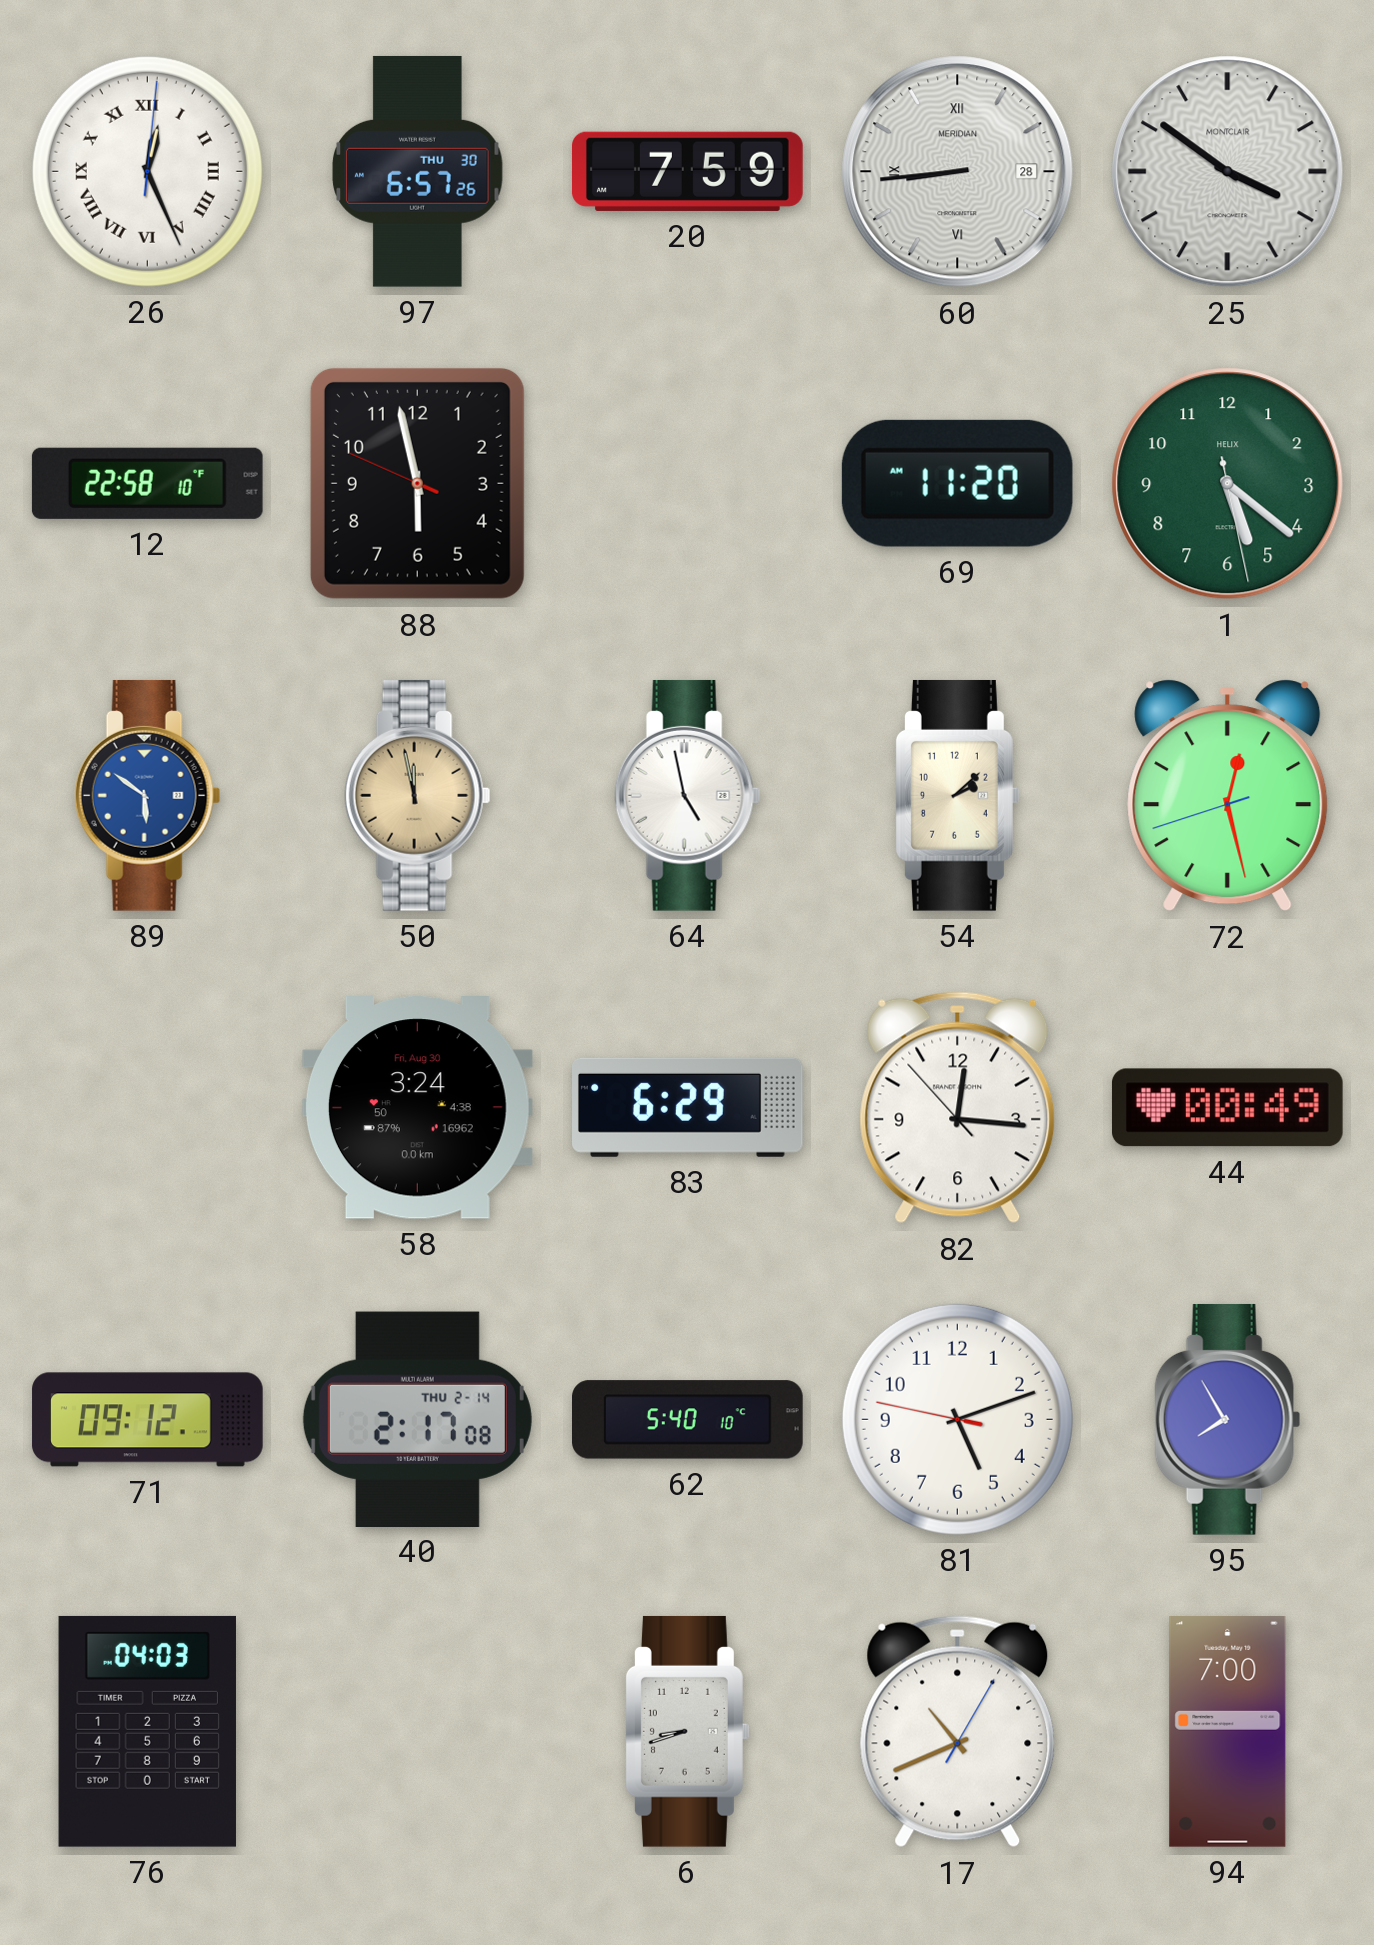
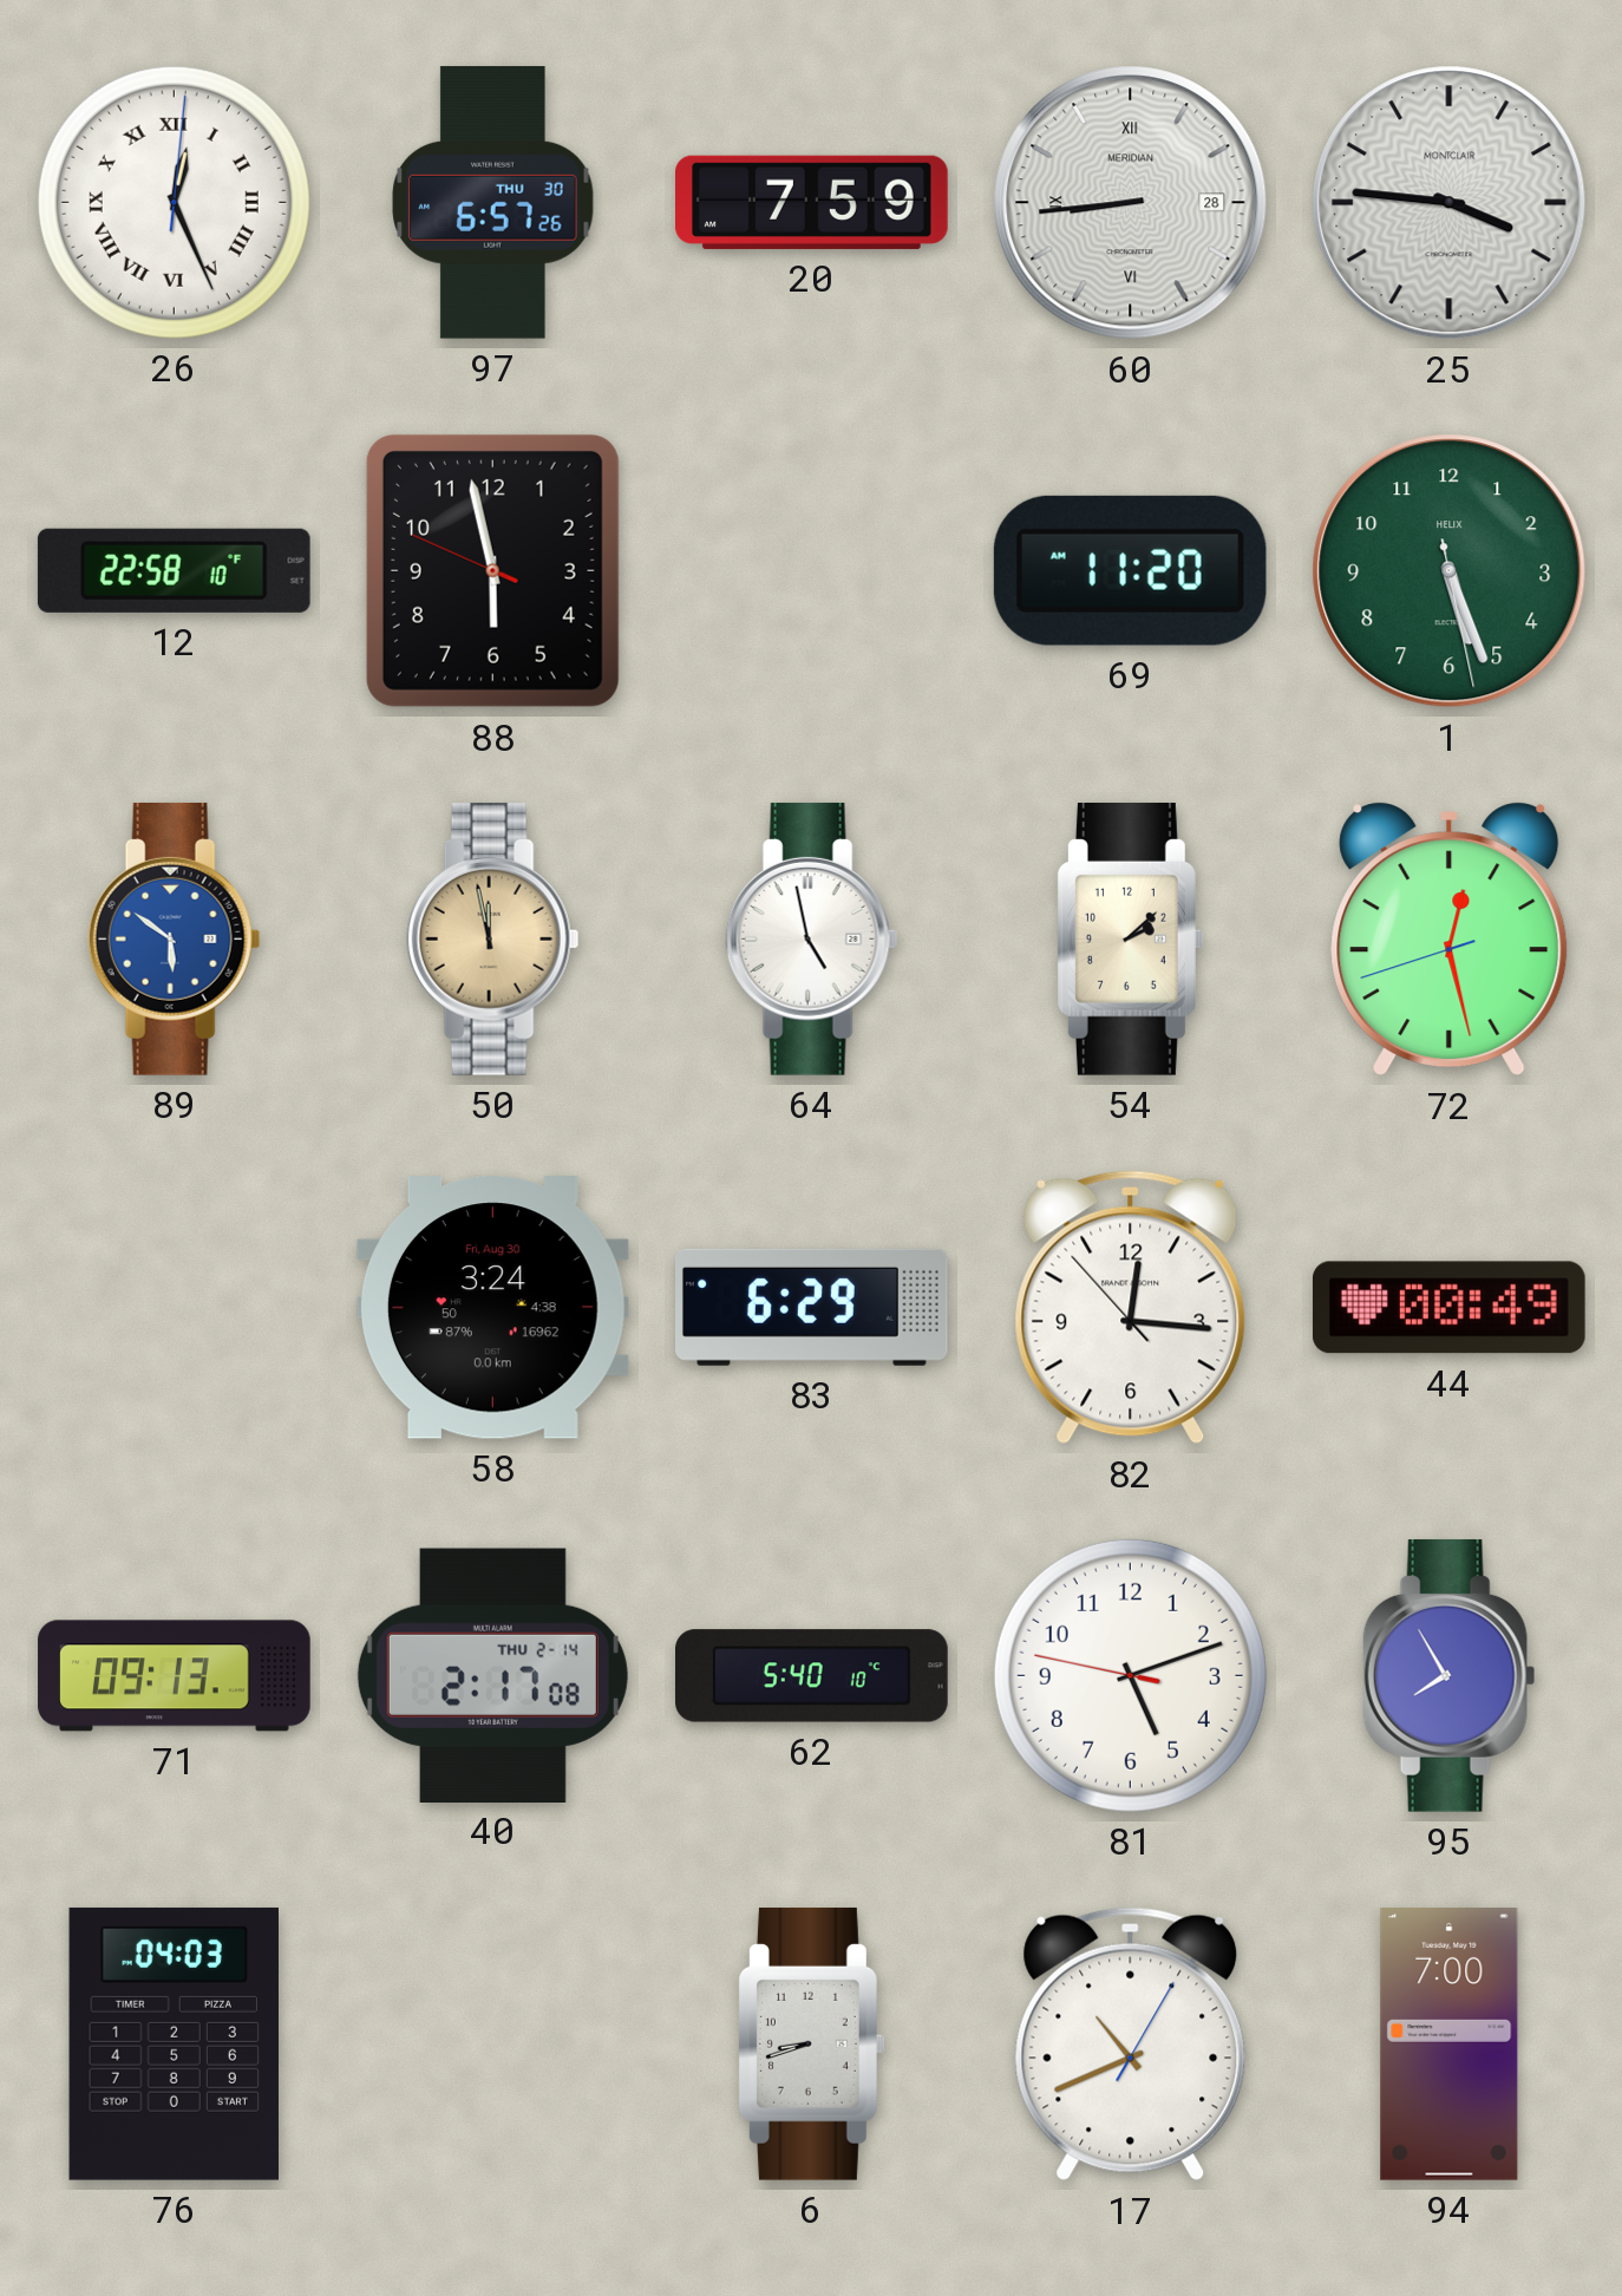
25: 3:51 -> 3:46
1: 5:21 -> 5:26
71: 09:12 -> 09:13
